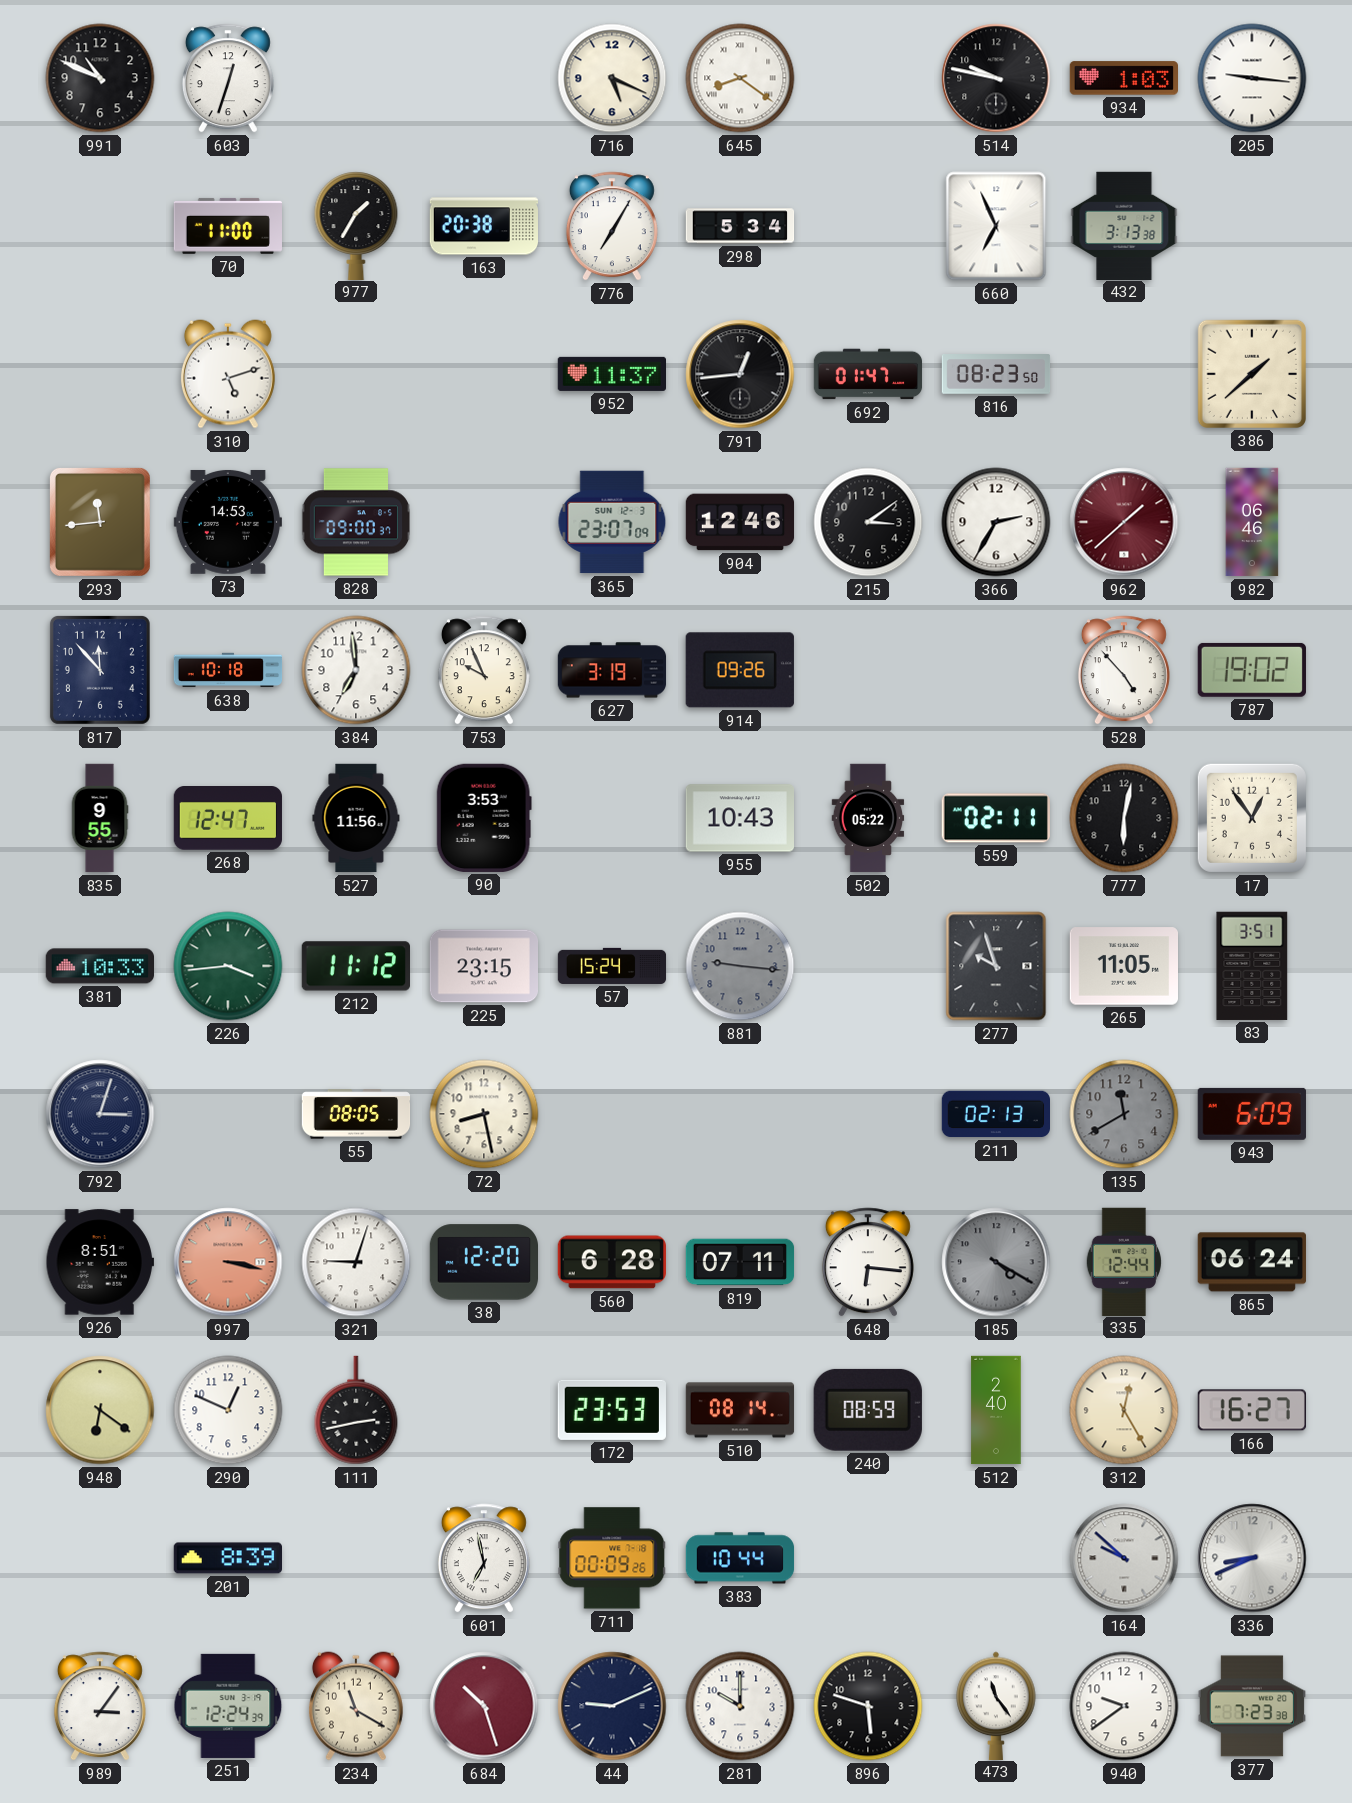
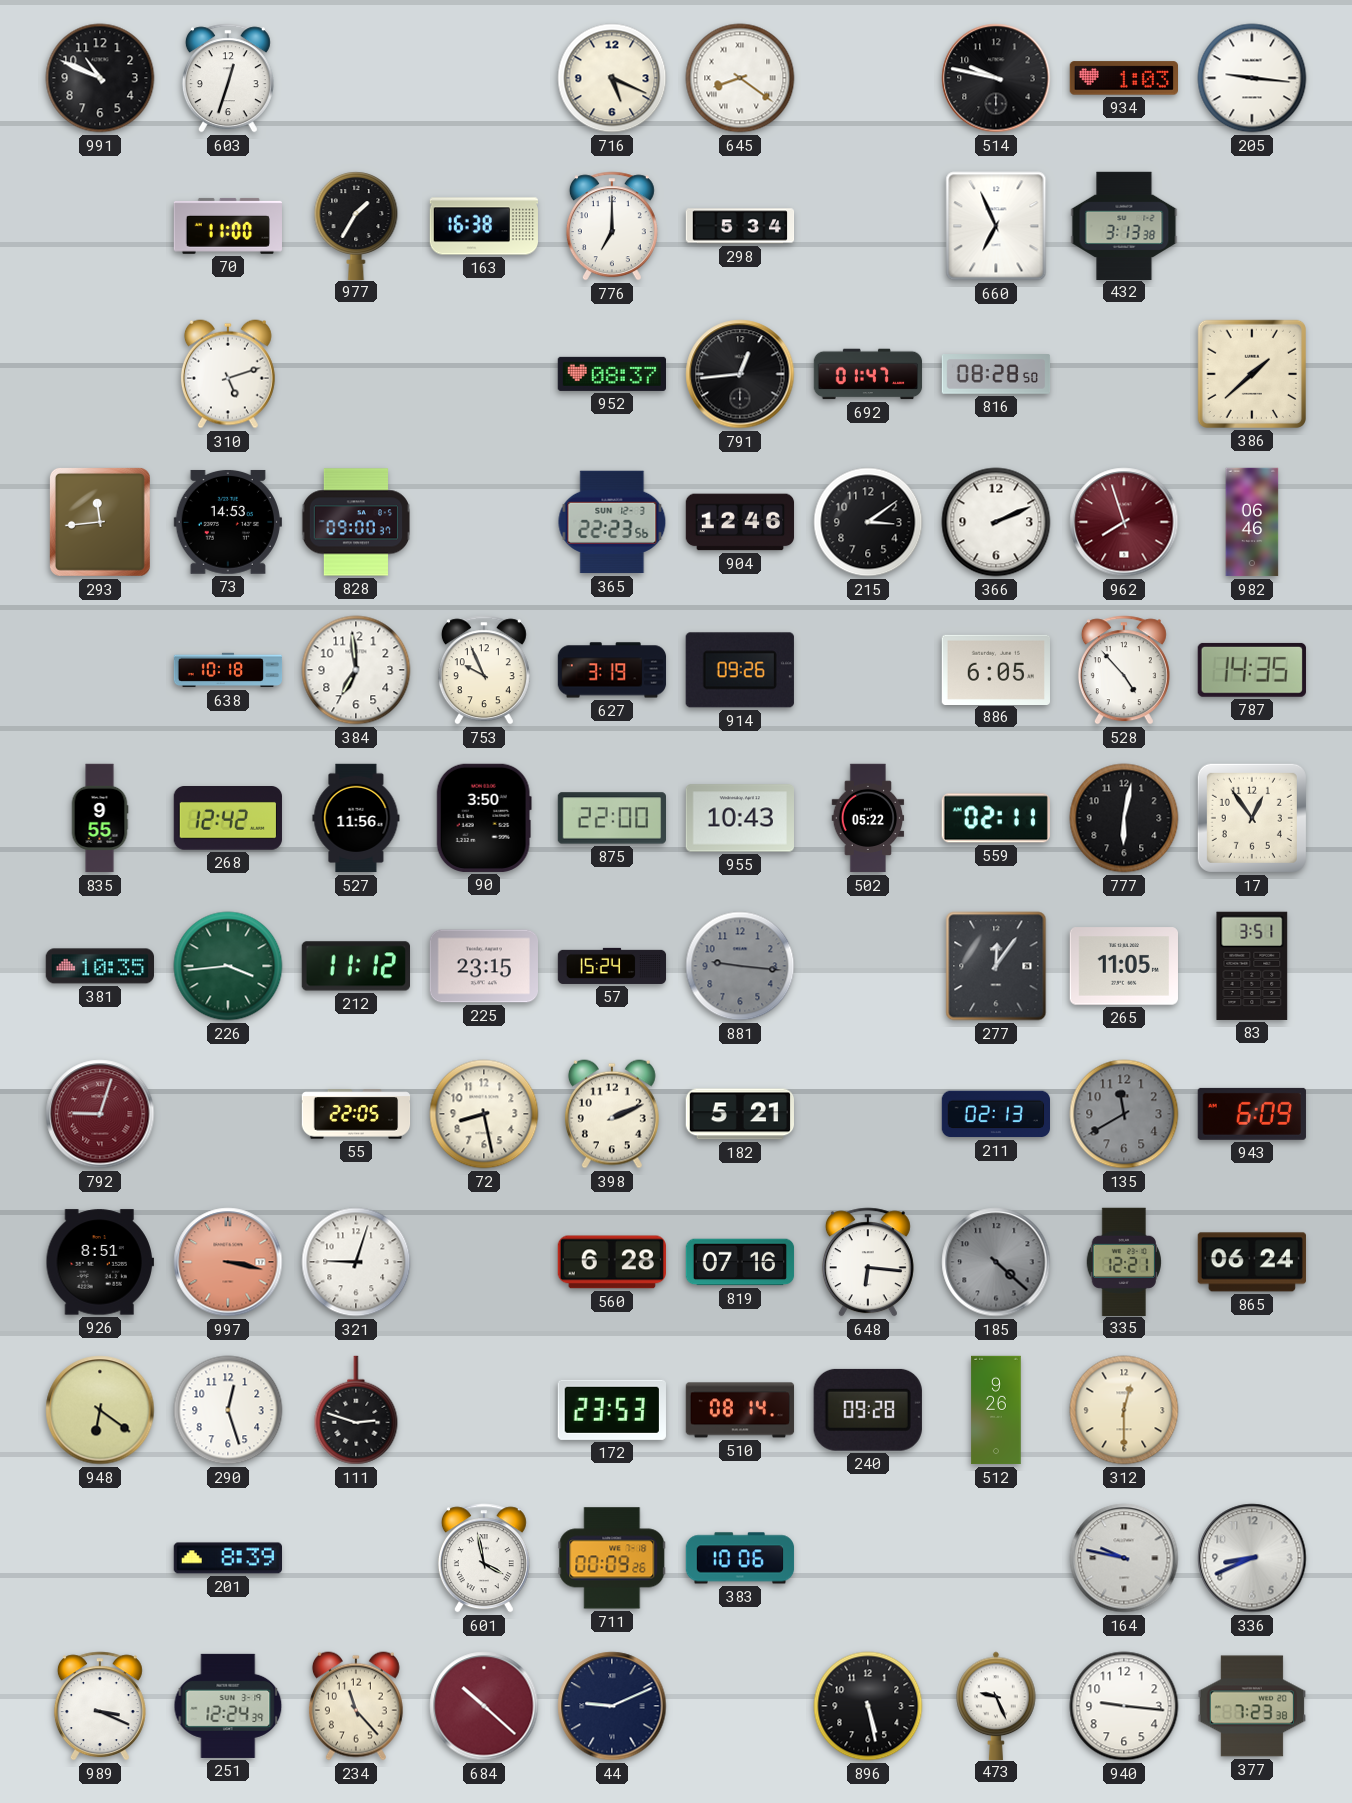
163: 20:38 -> 16:38
776: 7:05 -> 7:00
952: 11:37 -> 08:37
816: 08:23 -> 08:28
365: 23:07 -> 22:23
366: 2:35 -> 2:11
962: 1:38 -> 7:57
817: 11:53 -> none
886: none -> 6:05
787: 19:02 -> 14:35
268: 12:47 -> 12:42
90: 3:53 -> 3:50
875: none -> 22:00
381: 10:33 -> 10:35
277: 9:57 -> 12:06
792: 3:03 -> 9:03
792 dial: navy -> burgundy
55: 08:05 -> 22:05
398: none -> 2:11
182: none -> 5:21
38: 12:20 -> none
819: 07:11 -> 07:16
185: 4:20 -> 4:22
335: 12:44 -> 12:21
290: 12:49 -> 12:27
111: 2:43 -> 2:48
240: 08:59 -> 09:28
512: 2:40 -> 9:26
312: 12:25 -> 12:30
166: 16:27 -> none
601: 6:58 -> 3:58
383: 10:44 -> 10:06
164: 9:52 -> 9:47
989: 3:06 -> 3:19
234: 11:20 -> 11:23
684: 10:27 -> 10:22
281: 10:00 -> none
896: 5:48 -> 5:28
473: 11:24 -> 9:26
940: 9:39 -> 9:16
